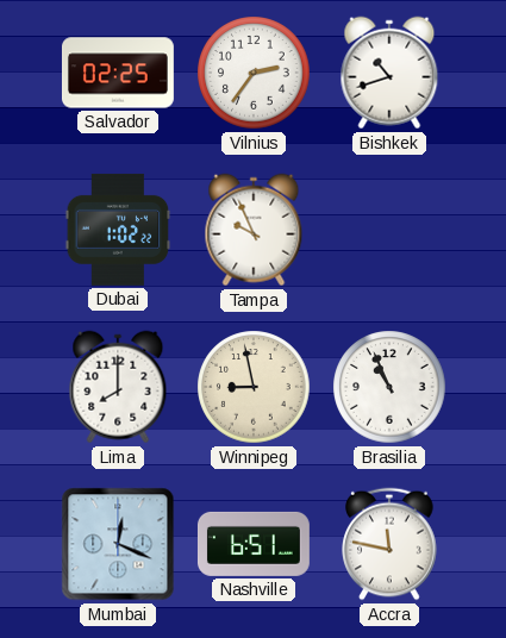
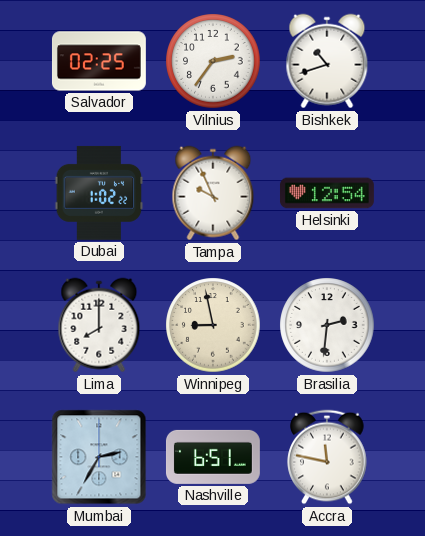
Helsinki: none -> 12:54
Brasilia: 10:56 -> 2:31
Mumbai: 12:19 -> 2:35
